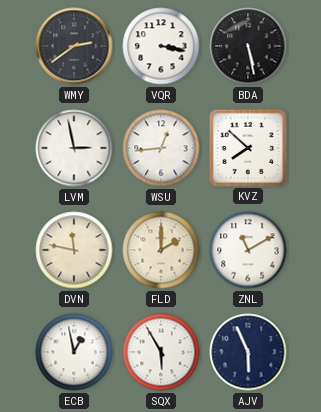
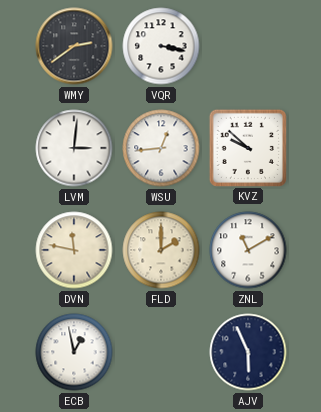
BDA: 5:28 -> none
LVM: 2:58 -> 3:01
KVZ: 7:52 -> 9:52
SQX: 5:55 -> none
